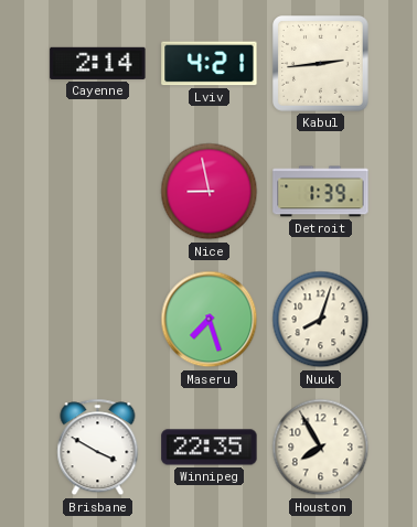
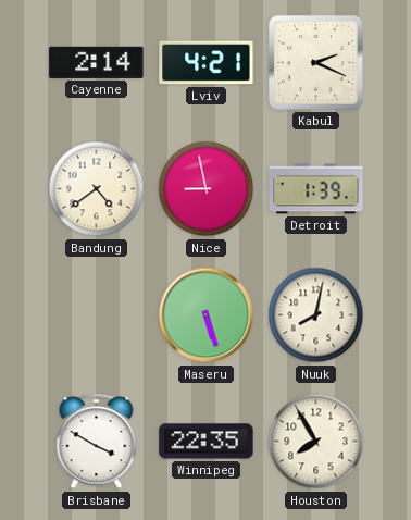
Kabul: 2:44 -> 2:19
Bandung: none -> 4:39
Maseru: 7:27 -> 5:27
Nuuk: 8:03 -> 8:02
